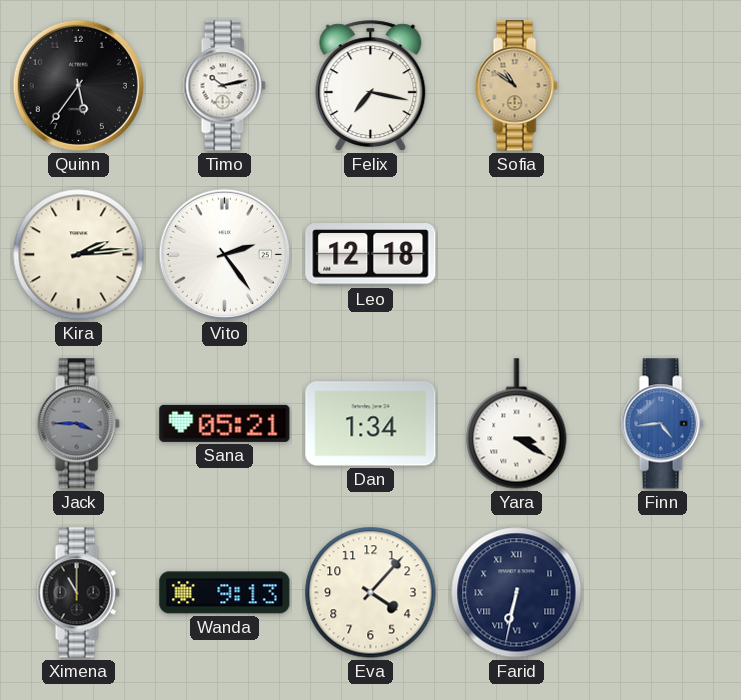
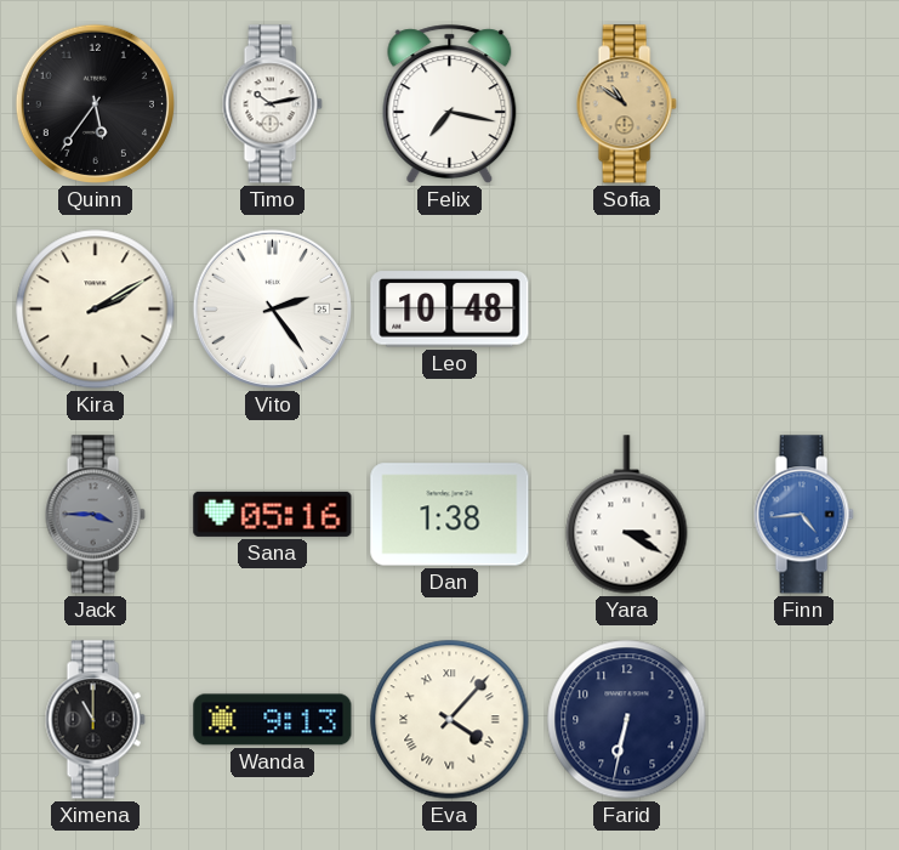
Kira: 2:14 -> 2:10
Leo: 12:18 -> 10:48
Sana: 05:21 -> 05:16
Dan: 1:34 -> 1:38
Eva numerals: Arabic -> Roman
Farid numerals: Roman -> Arabic
